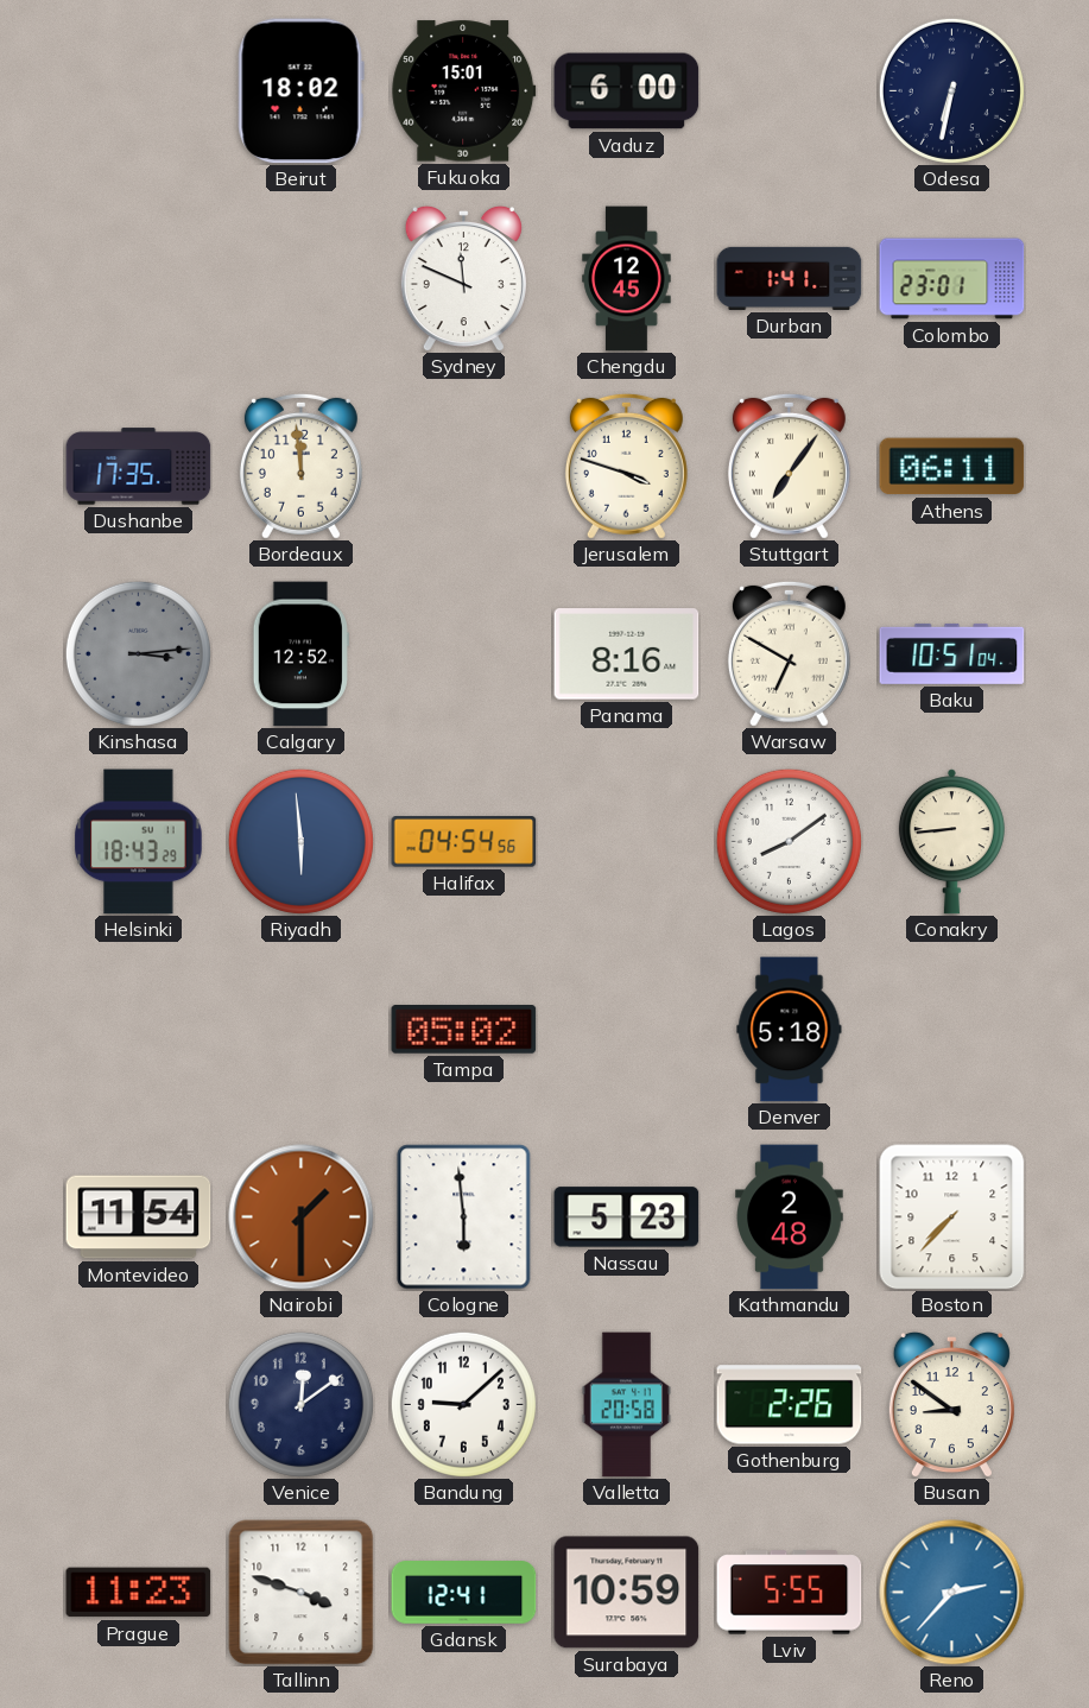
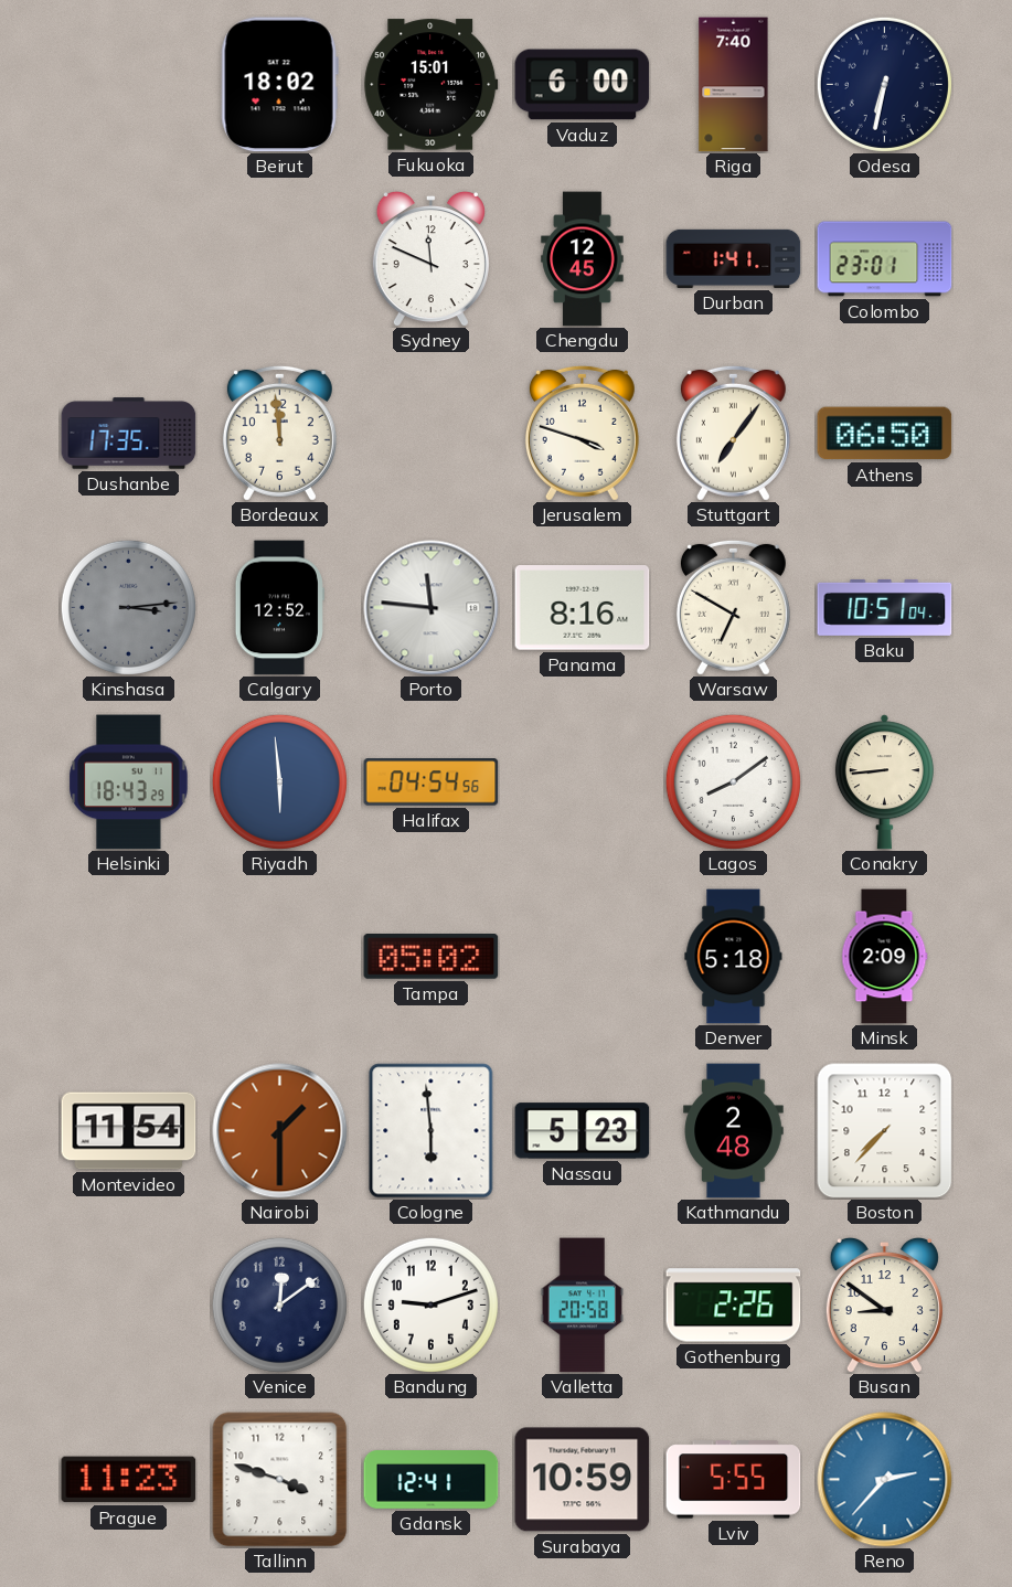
Riga: none -> 7:40
Athens: 06:11 -> 06:50
Porto: none -> 11:46
Minsk: none -> 2:09
Bandung: 9:08 -> 9:12
